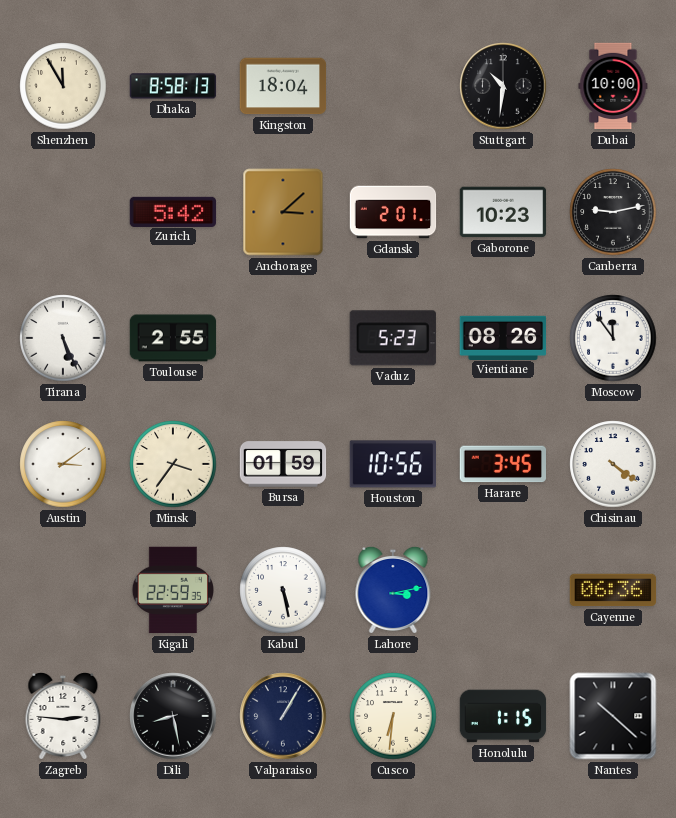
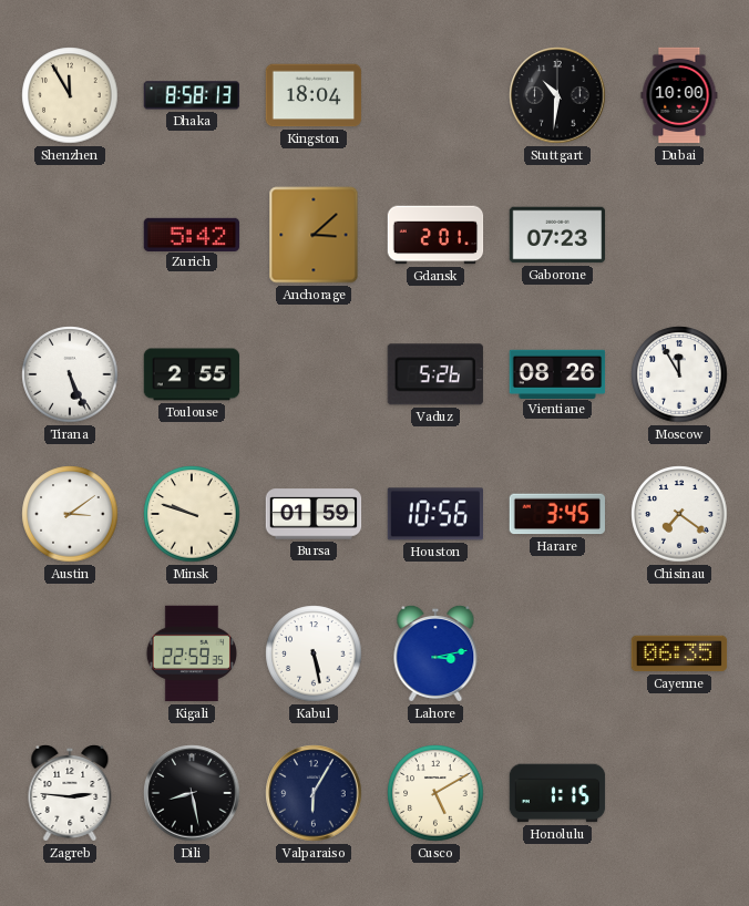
Gaborone: 10:23 -> 07:23
Canberra: 9:13 -> none
Vaduz: 5:23 -> 5:26
Moscow: 11:54 -> 11:55
Minsk: 3:36 -> 9:48
Chisinau: 4:21 -> 7:21
Cayenne: 06:36 -> 06:35
Valparaiso: 1:05 -> 6:05
Cusco: 6:31 -> 5:10
Nantes: 10:22 -> none
